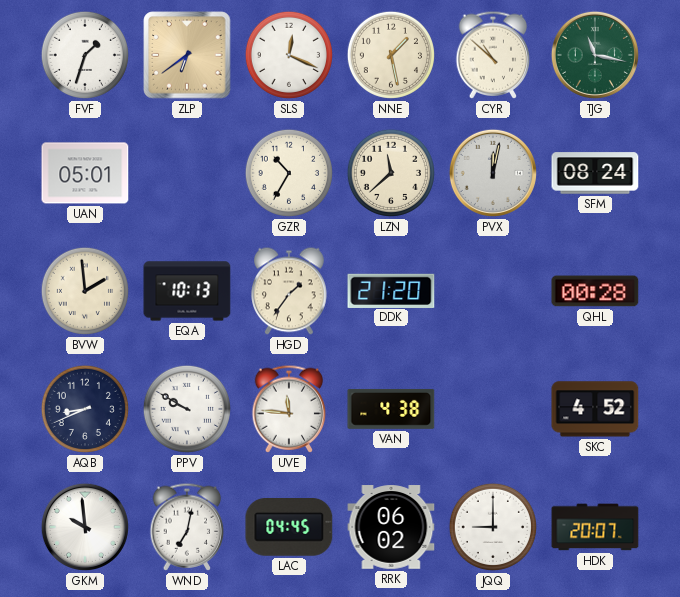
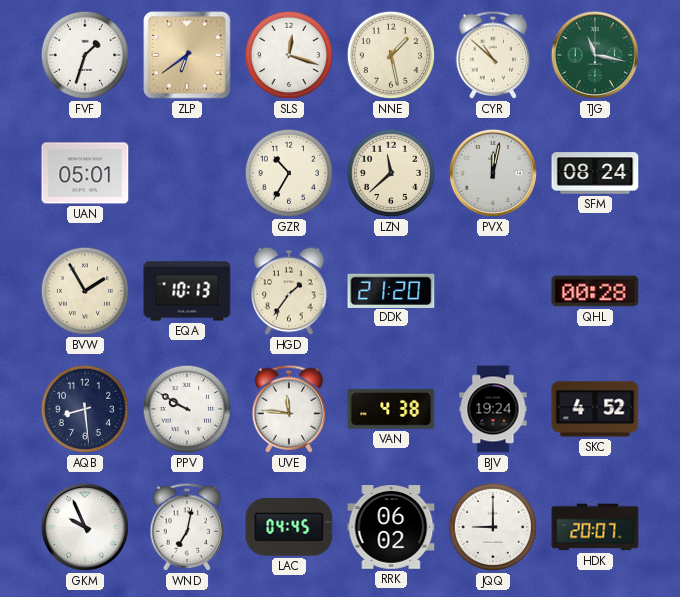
SLS: 12:19 -> 12:18
BVW: 1:59 -> 1:55
AQB: 8:41 -> 8:29
BJV: none -> 19:24
GKM: 9:59 -> 9:56
